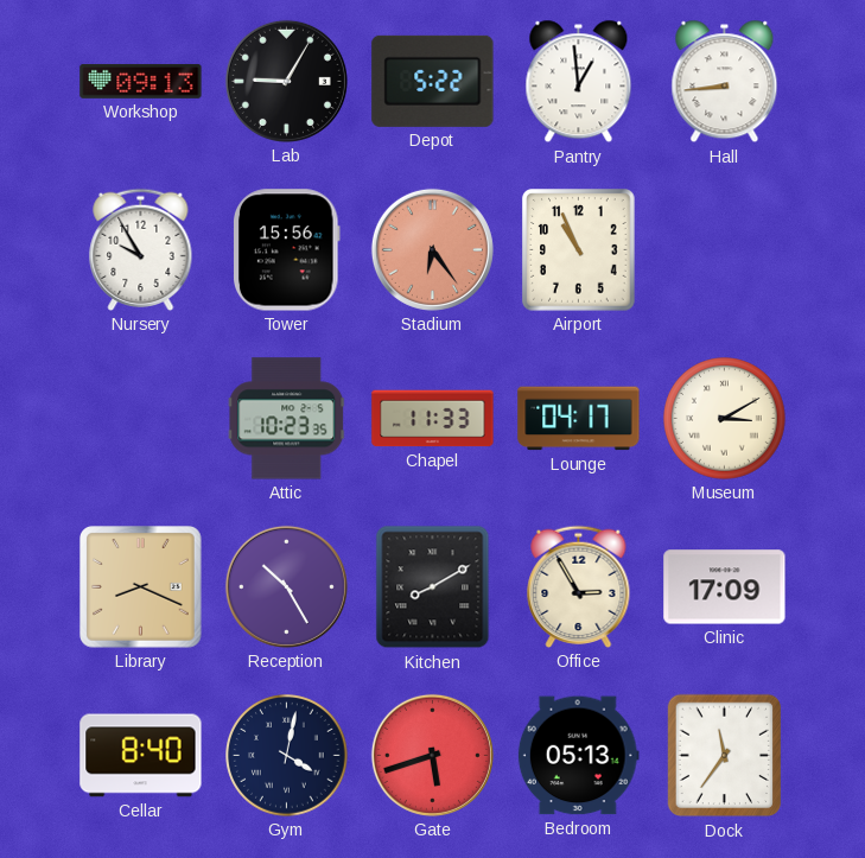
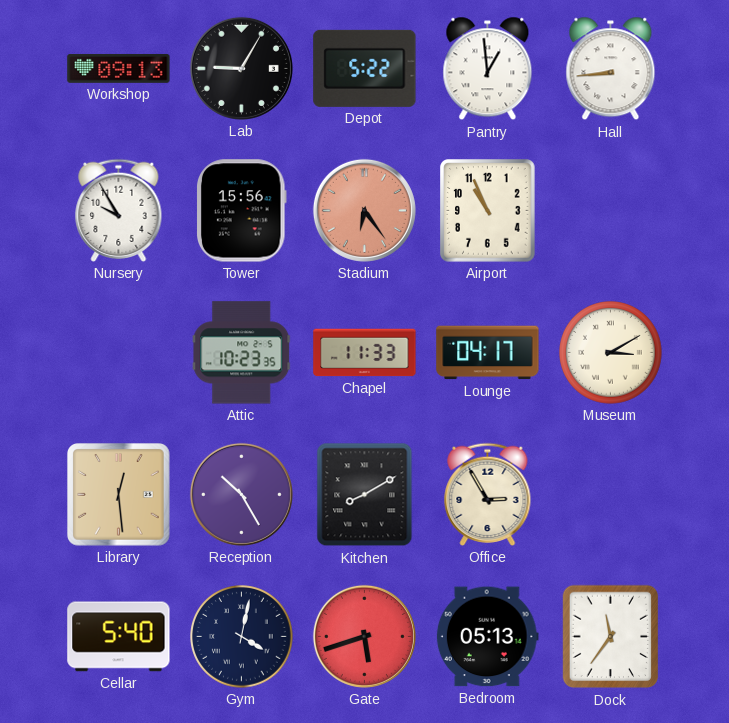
Library: 8:19 -> 12:29
Clinic: 17:09 -> none
Cellar: 8:40 -> 5:40
